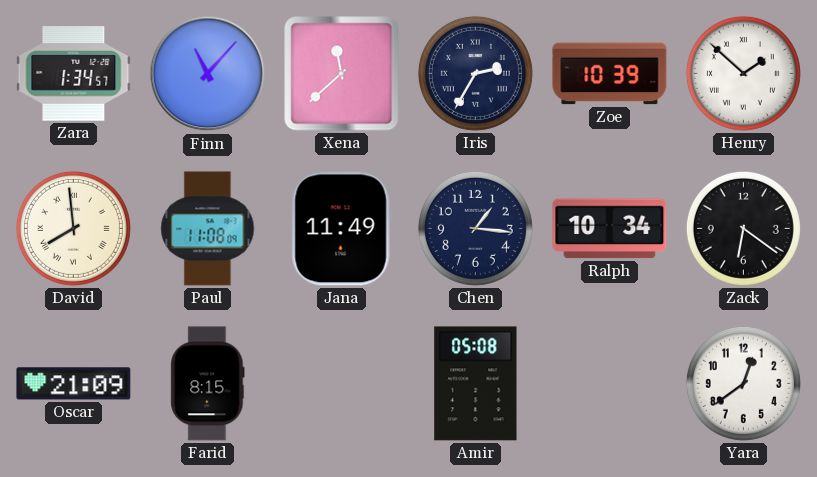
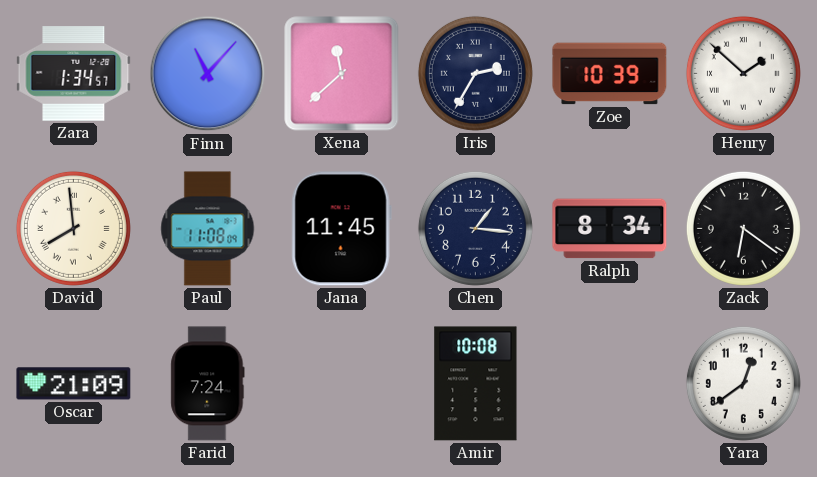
Jana: 11:49 -> 11:45
Ralph: 10:34 -> 8:34
Farid: 8:15 -> 7:24
Amir: 05:08 -> 10:08
